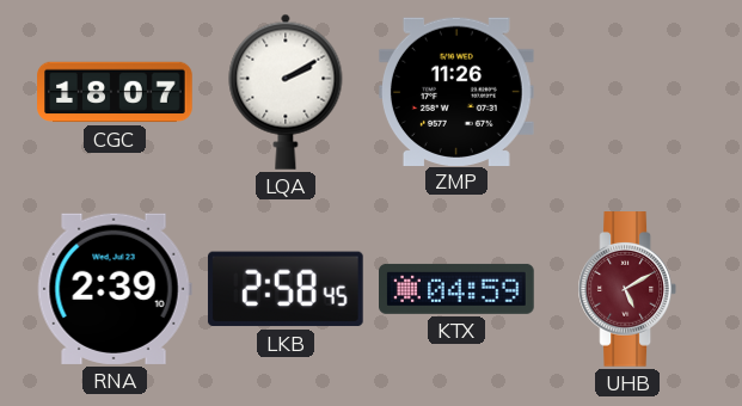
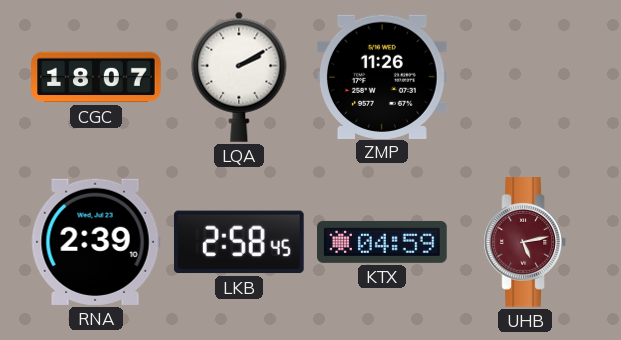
UHB: 5:10 -> 5:13
